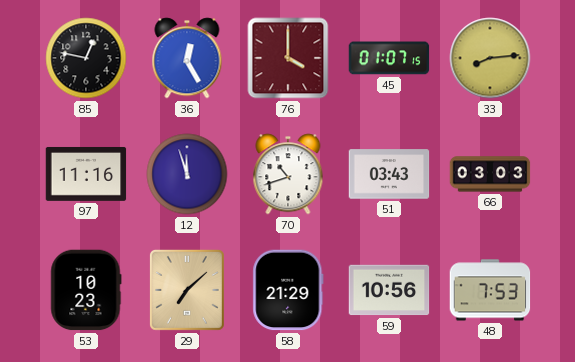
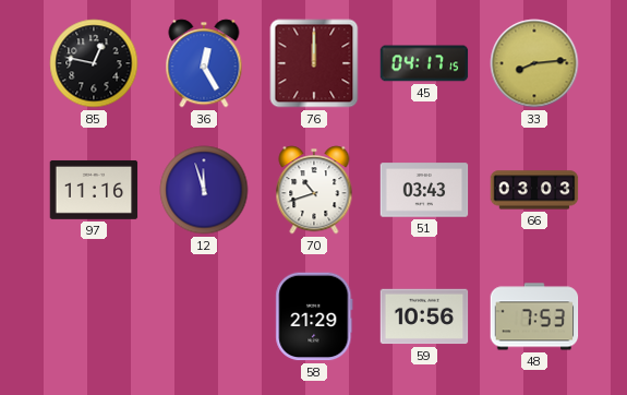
76: 4:00 -> 12:00
45: 01:07 -> 04:17
53: 10:23 -> none
29: 7:08 -> none
